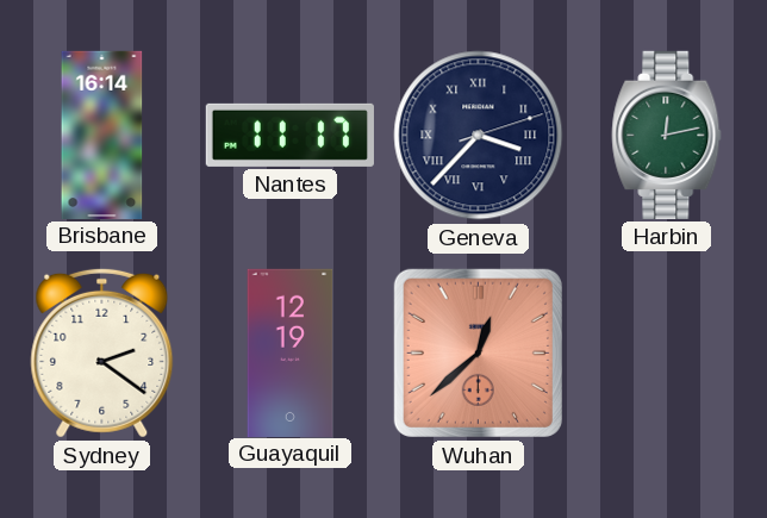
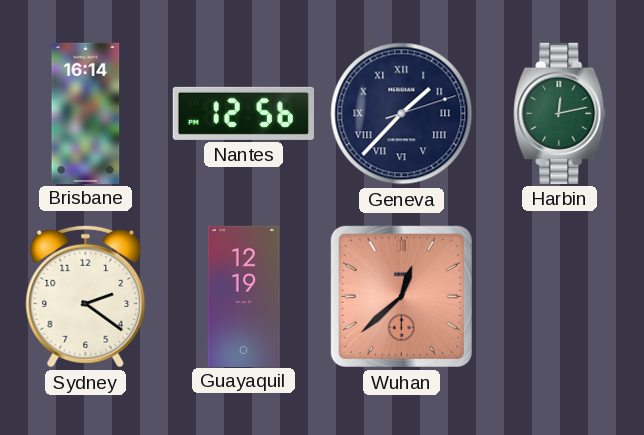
Nantes: 11:17 -> 12:56
Geneva: 3:37 -> 1:37
